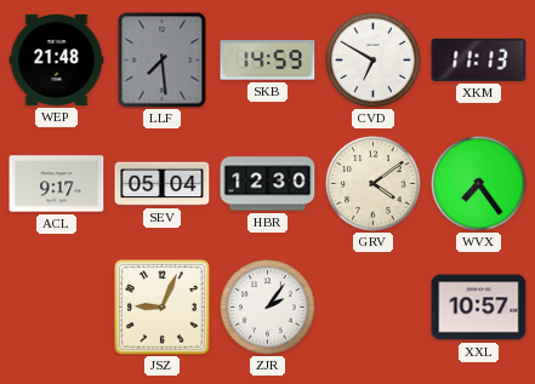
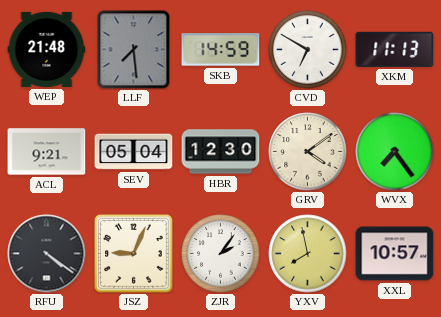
ACL: 9:17 -> 9:21
RFU: none -> 4:21
YXV: none -> 7:58
